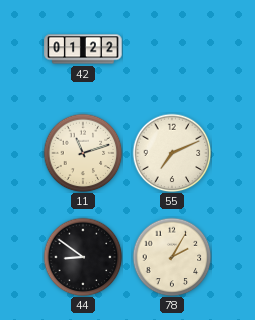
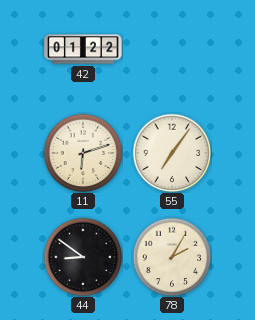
11: 11:12 -> 6:12
55: 7:11 -> 7:06
